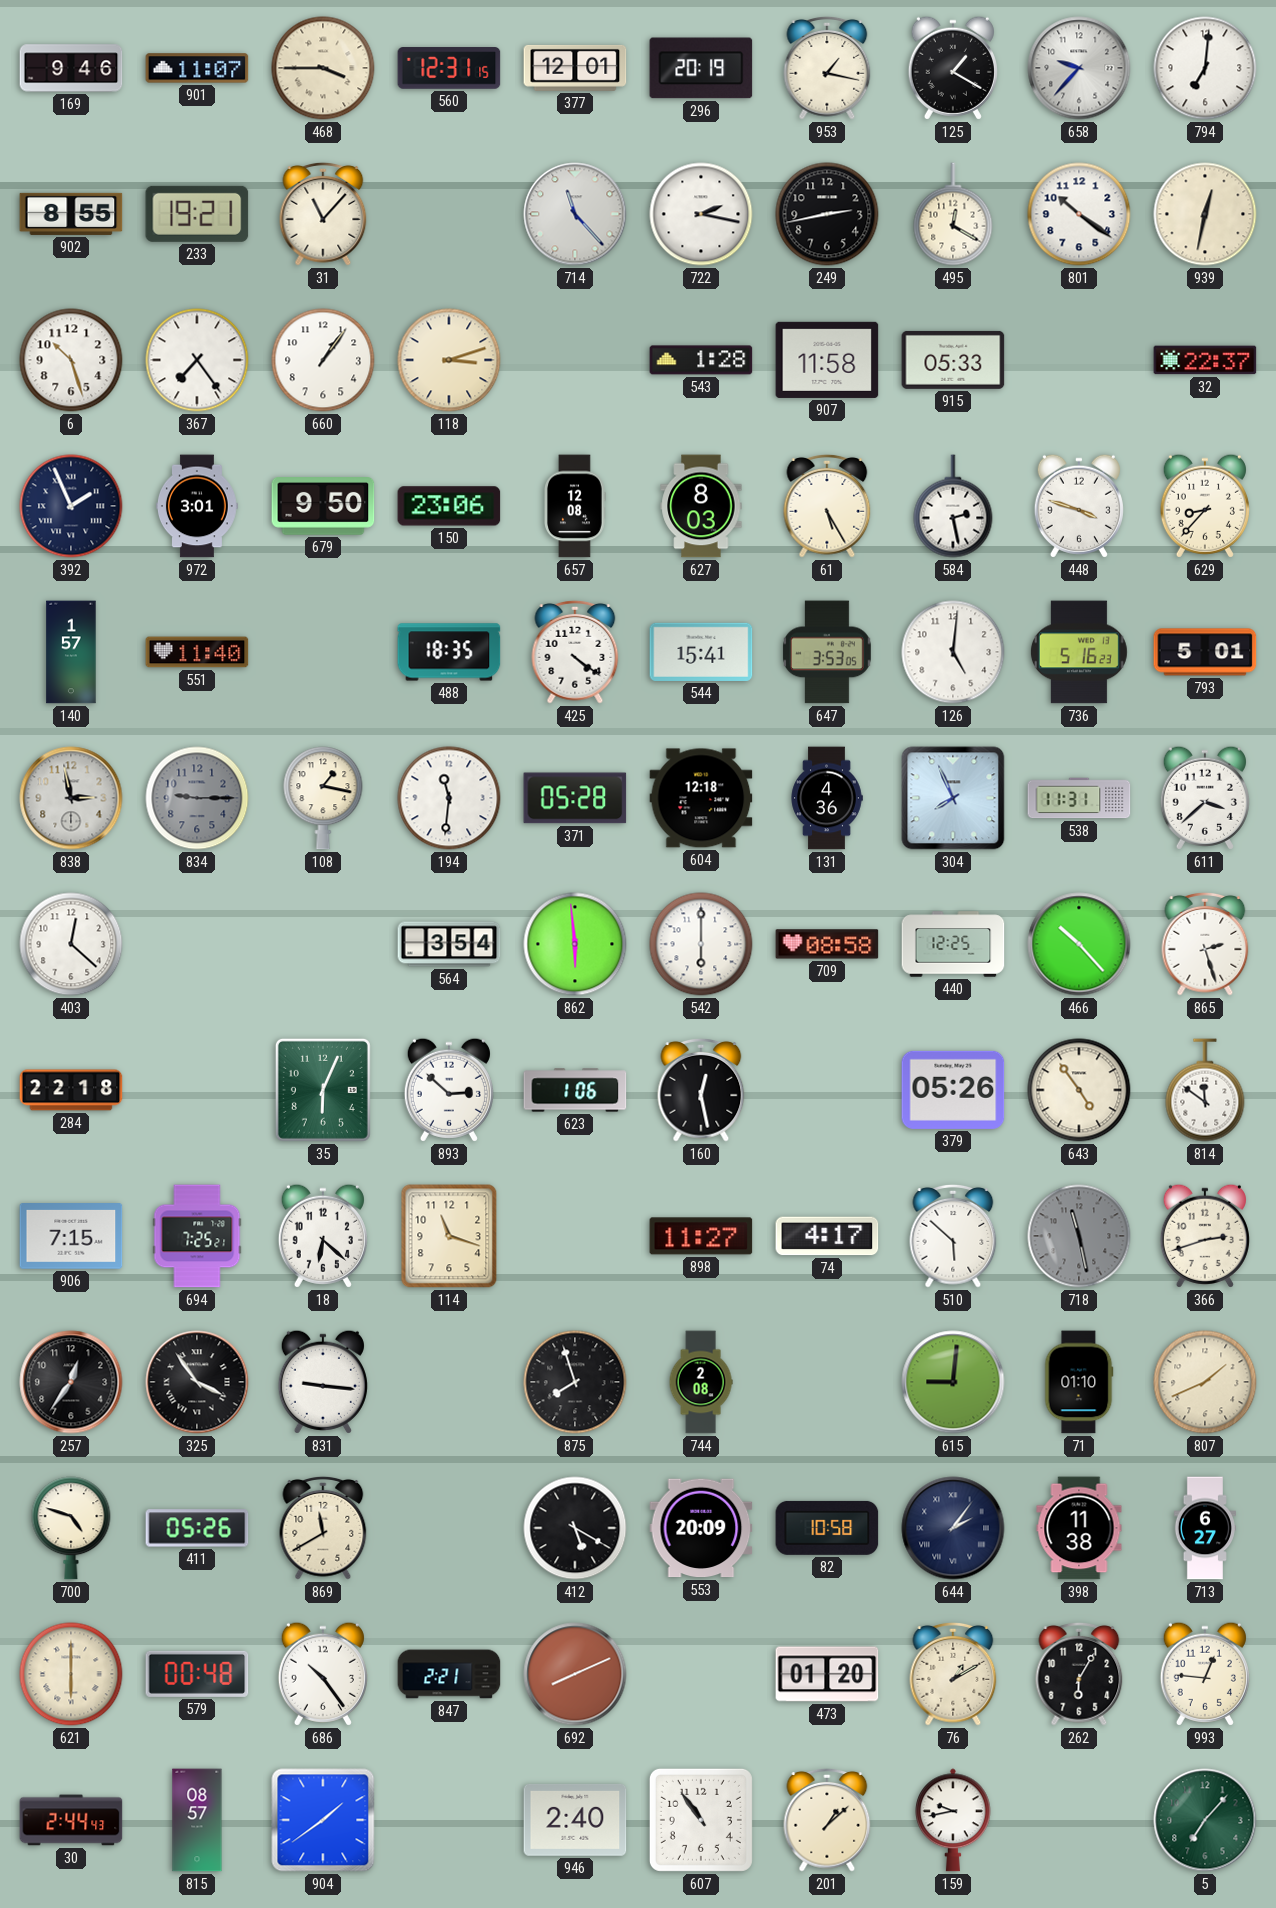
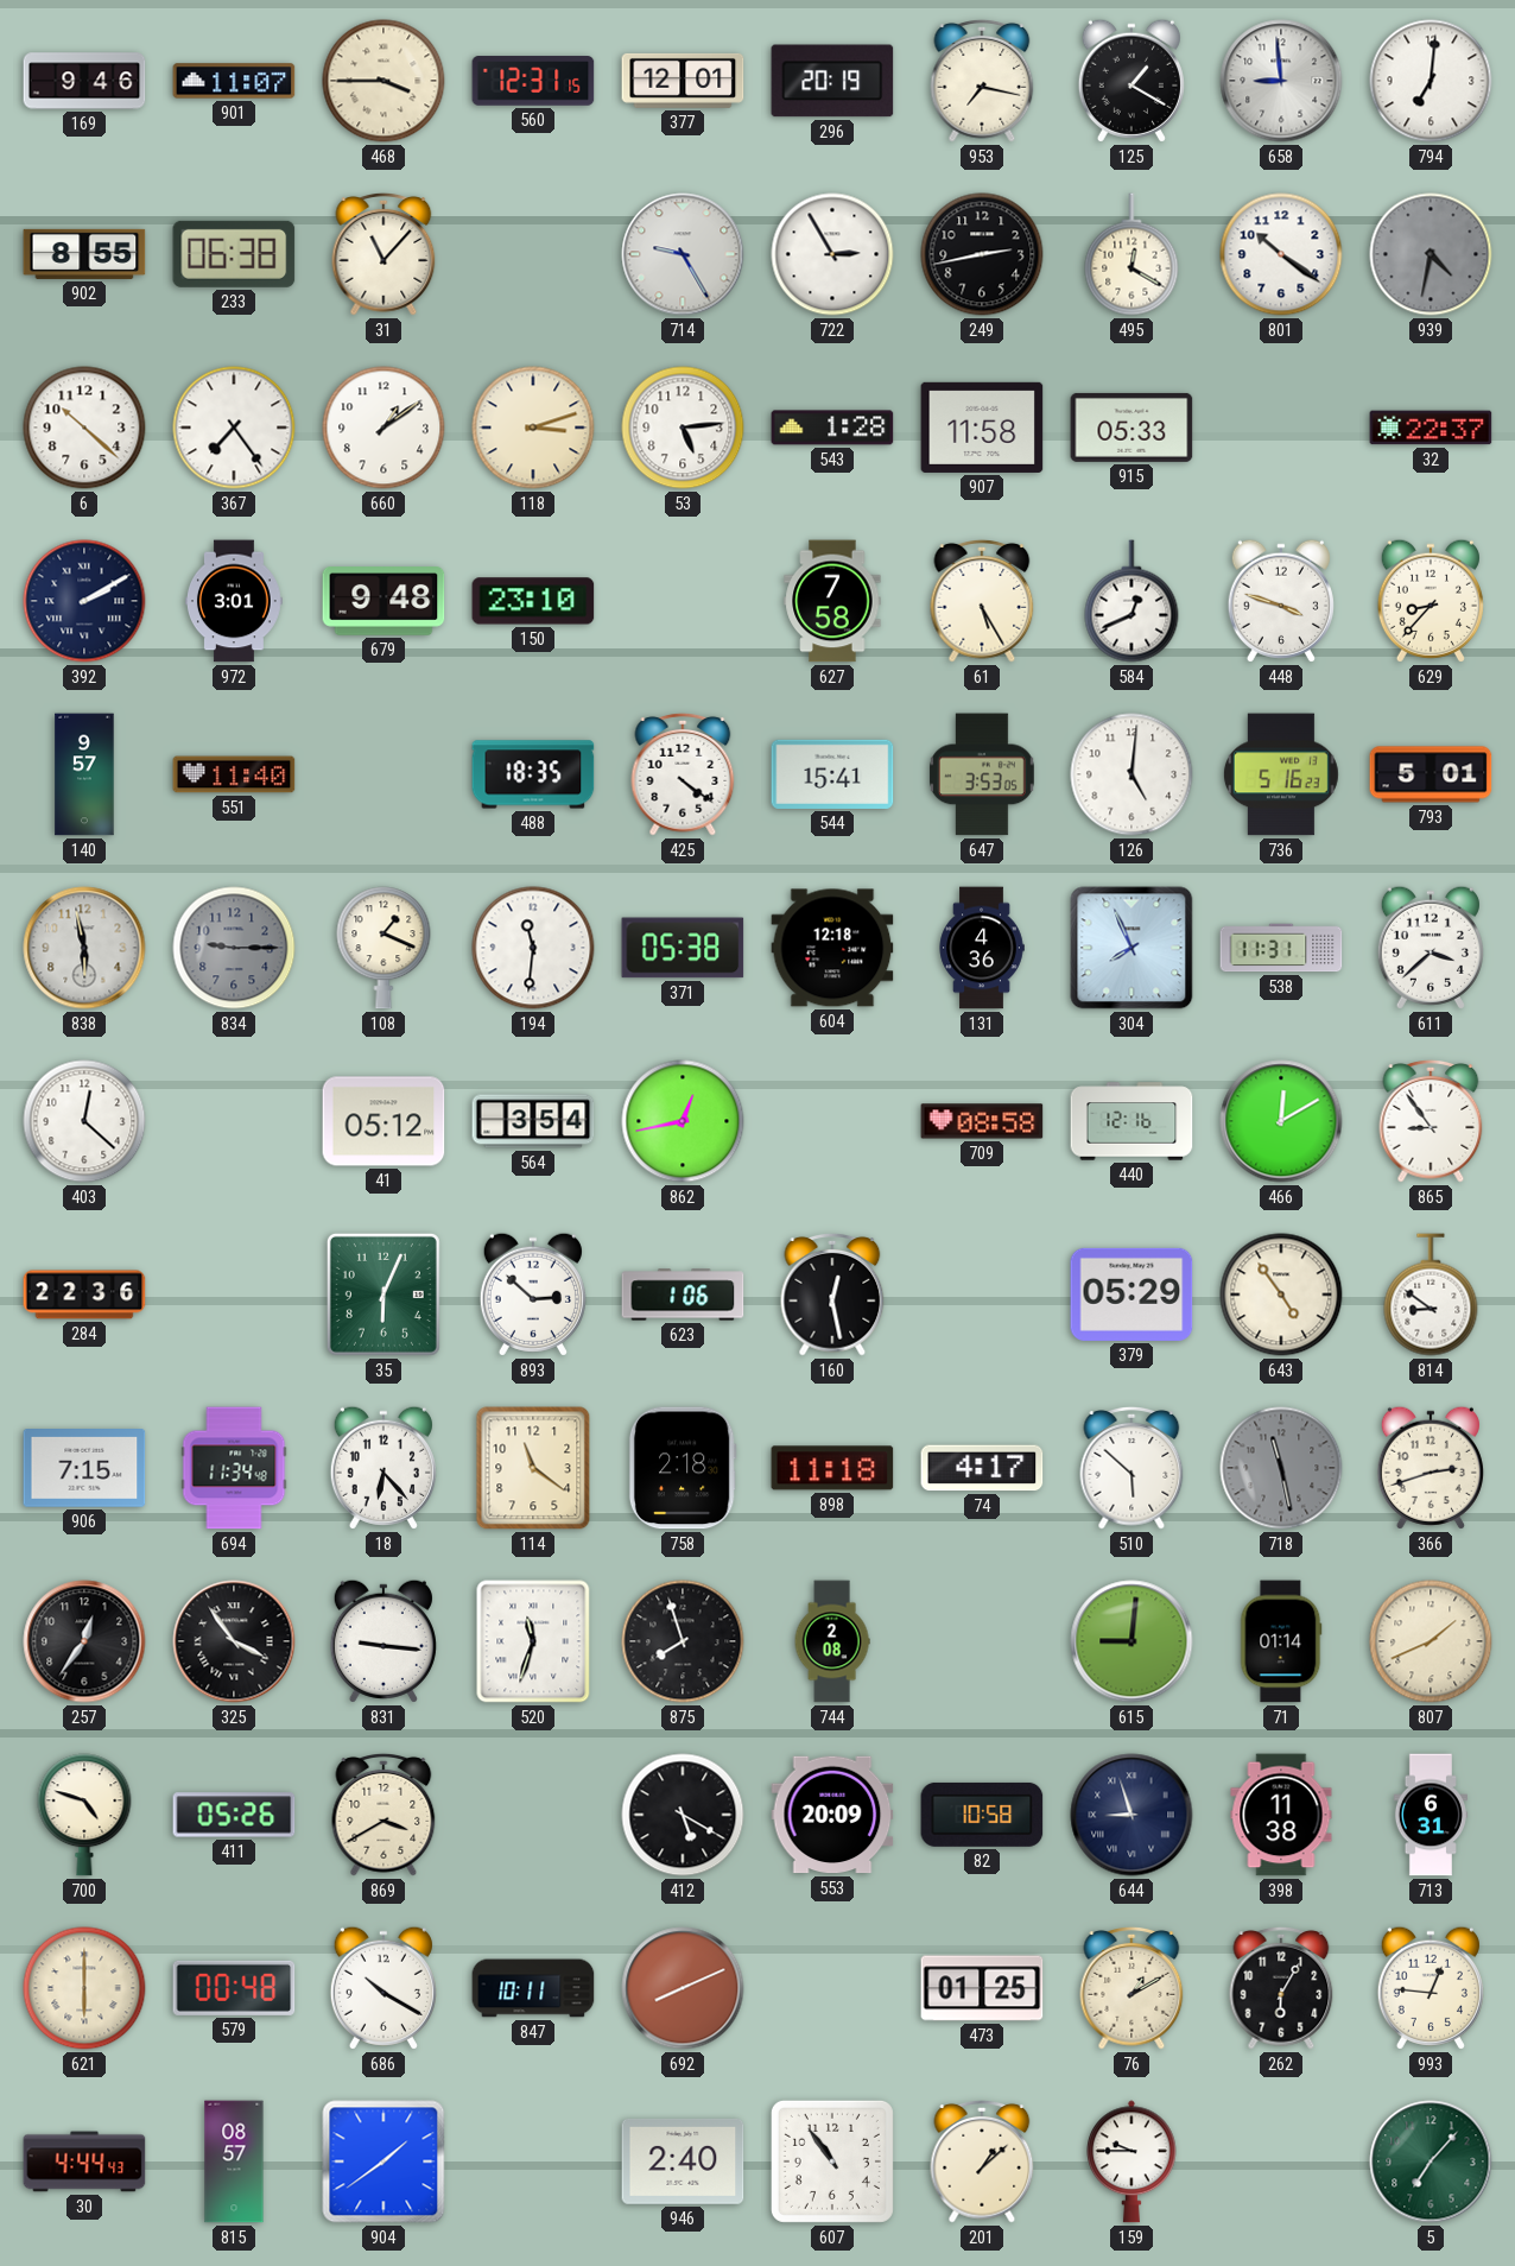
953: 1:17 -> 7:17
658: 9:37 -> 8:59
233: 19:21 -> 06:38
714: 11:23 -> 9:25
722: 2:17 -> 2:55
939: 12:32 -> 4:32
939 dial: cream -> grey
6: 10:27 -> 10:22
660: 1:06 -> 1:09
53: none -> 5:14
392: 1:56 -> 2:10
679: 9:50 -> 9:48
150: 23:06 -> 23:10
657: 12:08 -> none
627: 8:03 -> 7:58
584: 2:28 -> 12:41
140: 1:57 -> 9:57
838: 2:58 -> 5:58
108: 1:17 -> 1:19
371: 05:28 -> 05:38
41: none -> 05:12
862: 5:59 -> 12:43
542: 6:00 -> none
440: 12:25 -> 12:16
466: 10:23 -> 12:10
865: 2:27 -> 8:54
284: 22:18 -> 22:36
379: 05:26 -> 05:29
814: 11:51 -> 8:51
694: 7:25 -> 11:34
18: 6:22 -> 6:23
114: 11:18 -> 11:21
758: none -> 2:18
898: 11:27 -> 11:18
520: none -> 11:33
71: 01:10 -> 01:14
869: 11:40 -> 3:40
644: 2:06 -> 8:57
713: 6:27 -> 6:31
686: 10:24 -> 10:20
847: 2:21 -> 10:11
473: 01:20 -> 01:25
30: 2:44 -> 4:44
159: 9:43 -> 9:45
